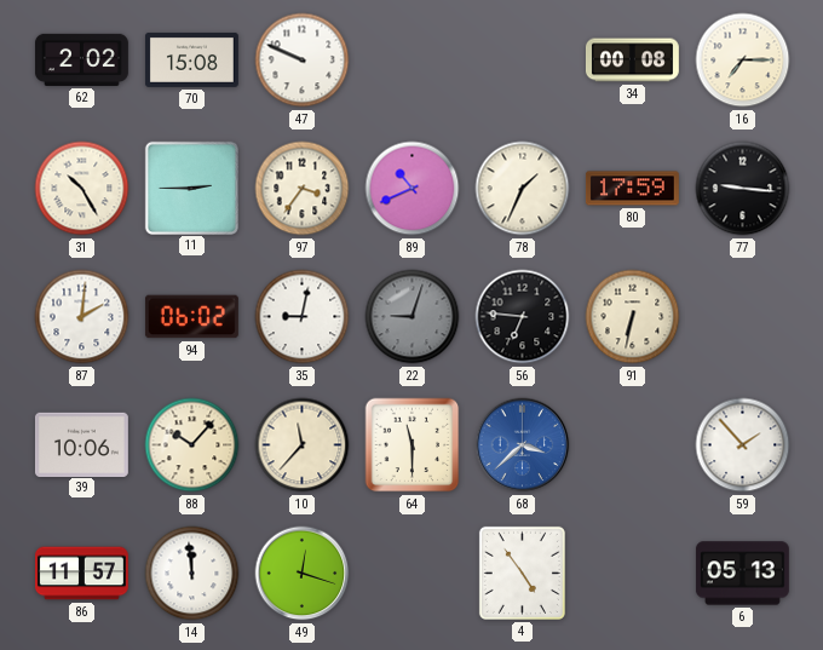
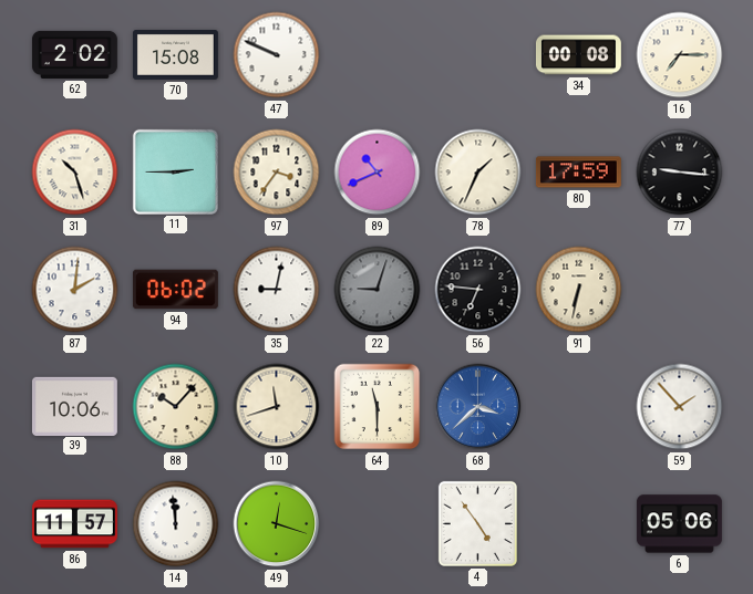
31: 10:25 -> 10:27
10: 11:37 -> 11:42
6: 05:13 -> 05:06
